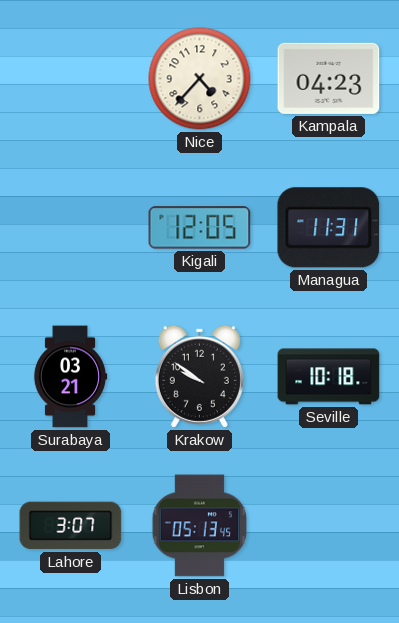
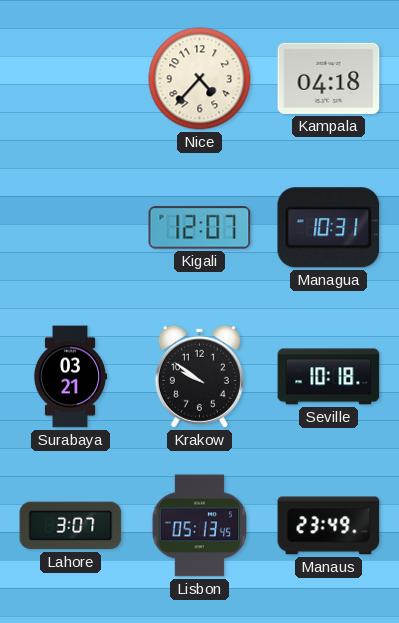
Kampala: 04:23 -> 04:18
Kigali: 12:05 -> 12:07
Managua: 11:31 -> 10:31
Manaus: none -> 23:49
